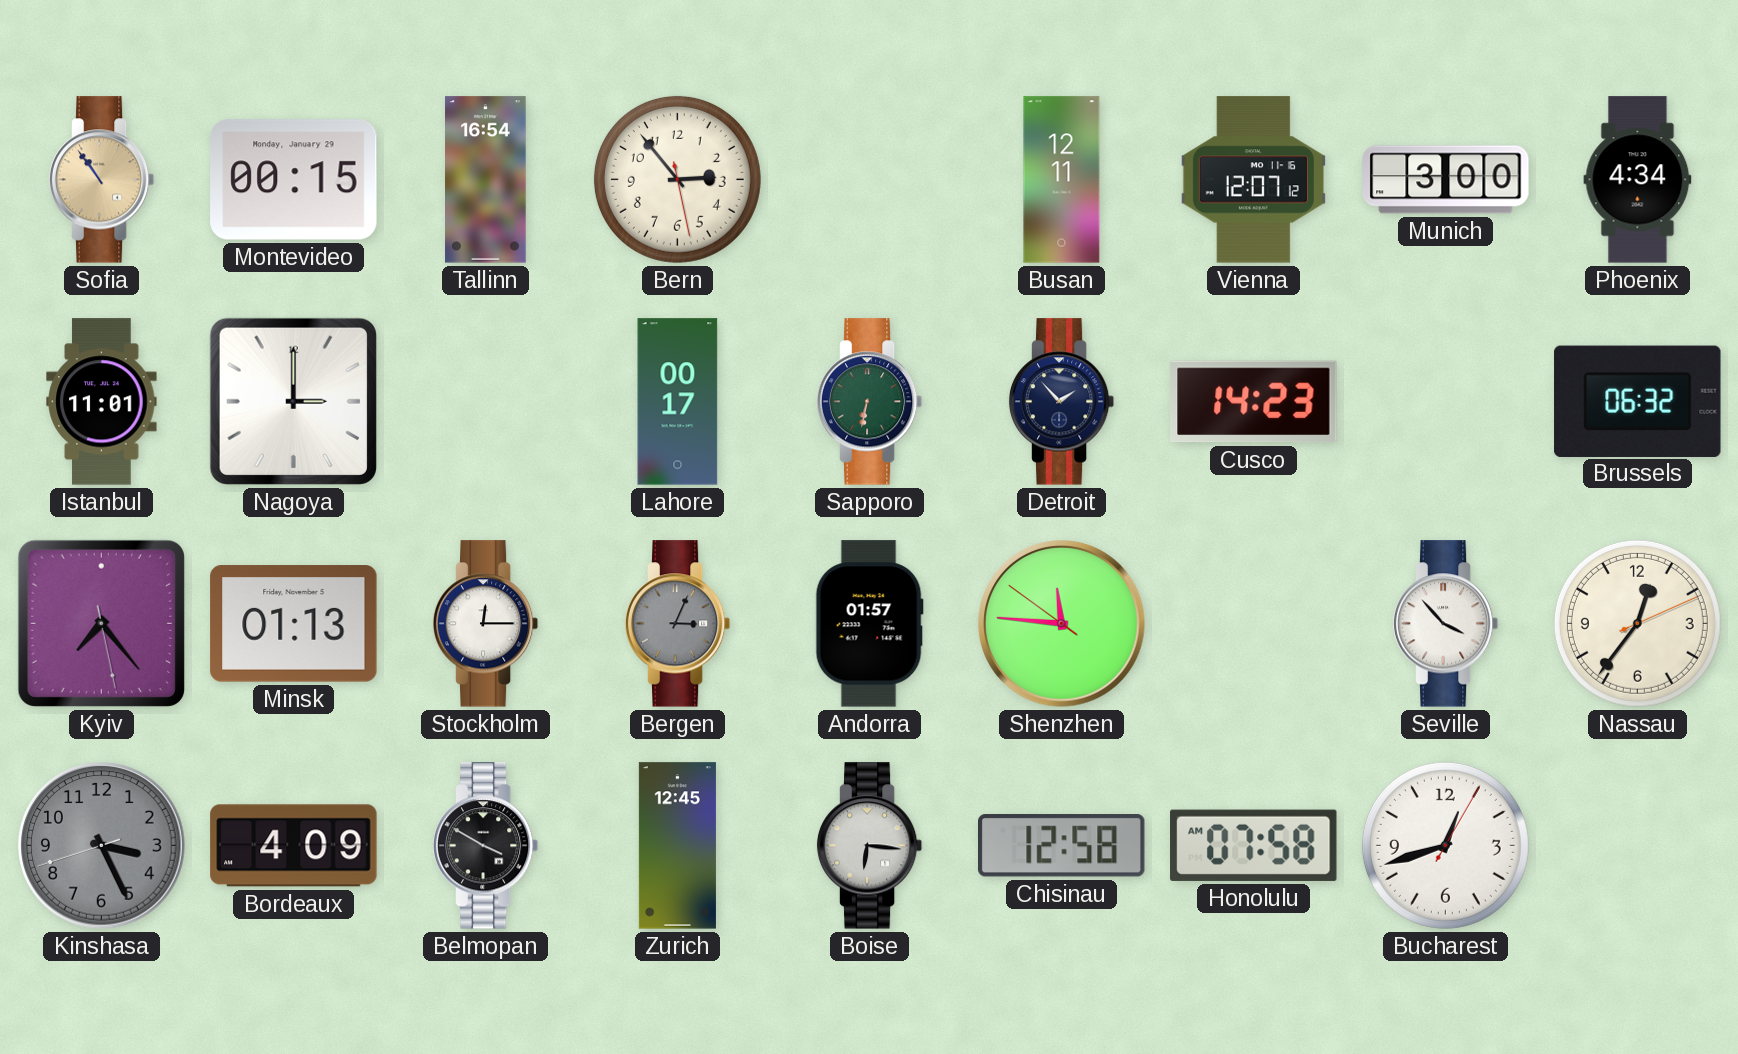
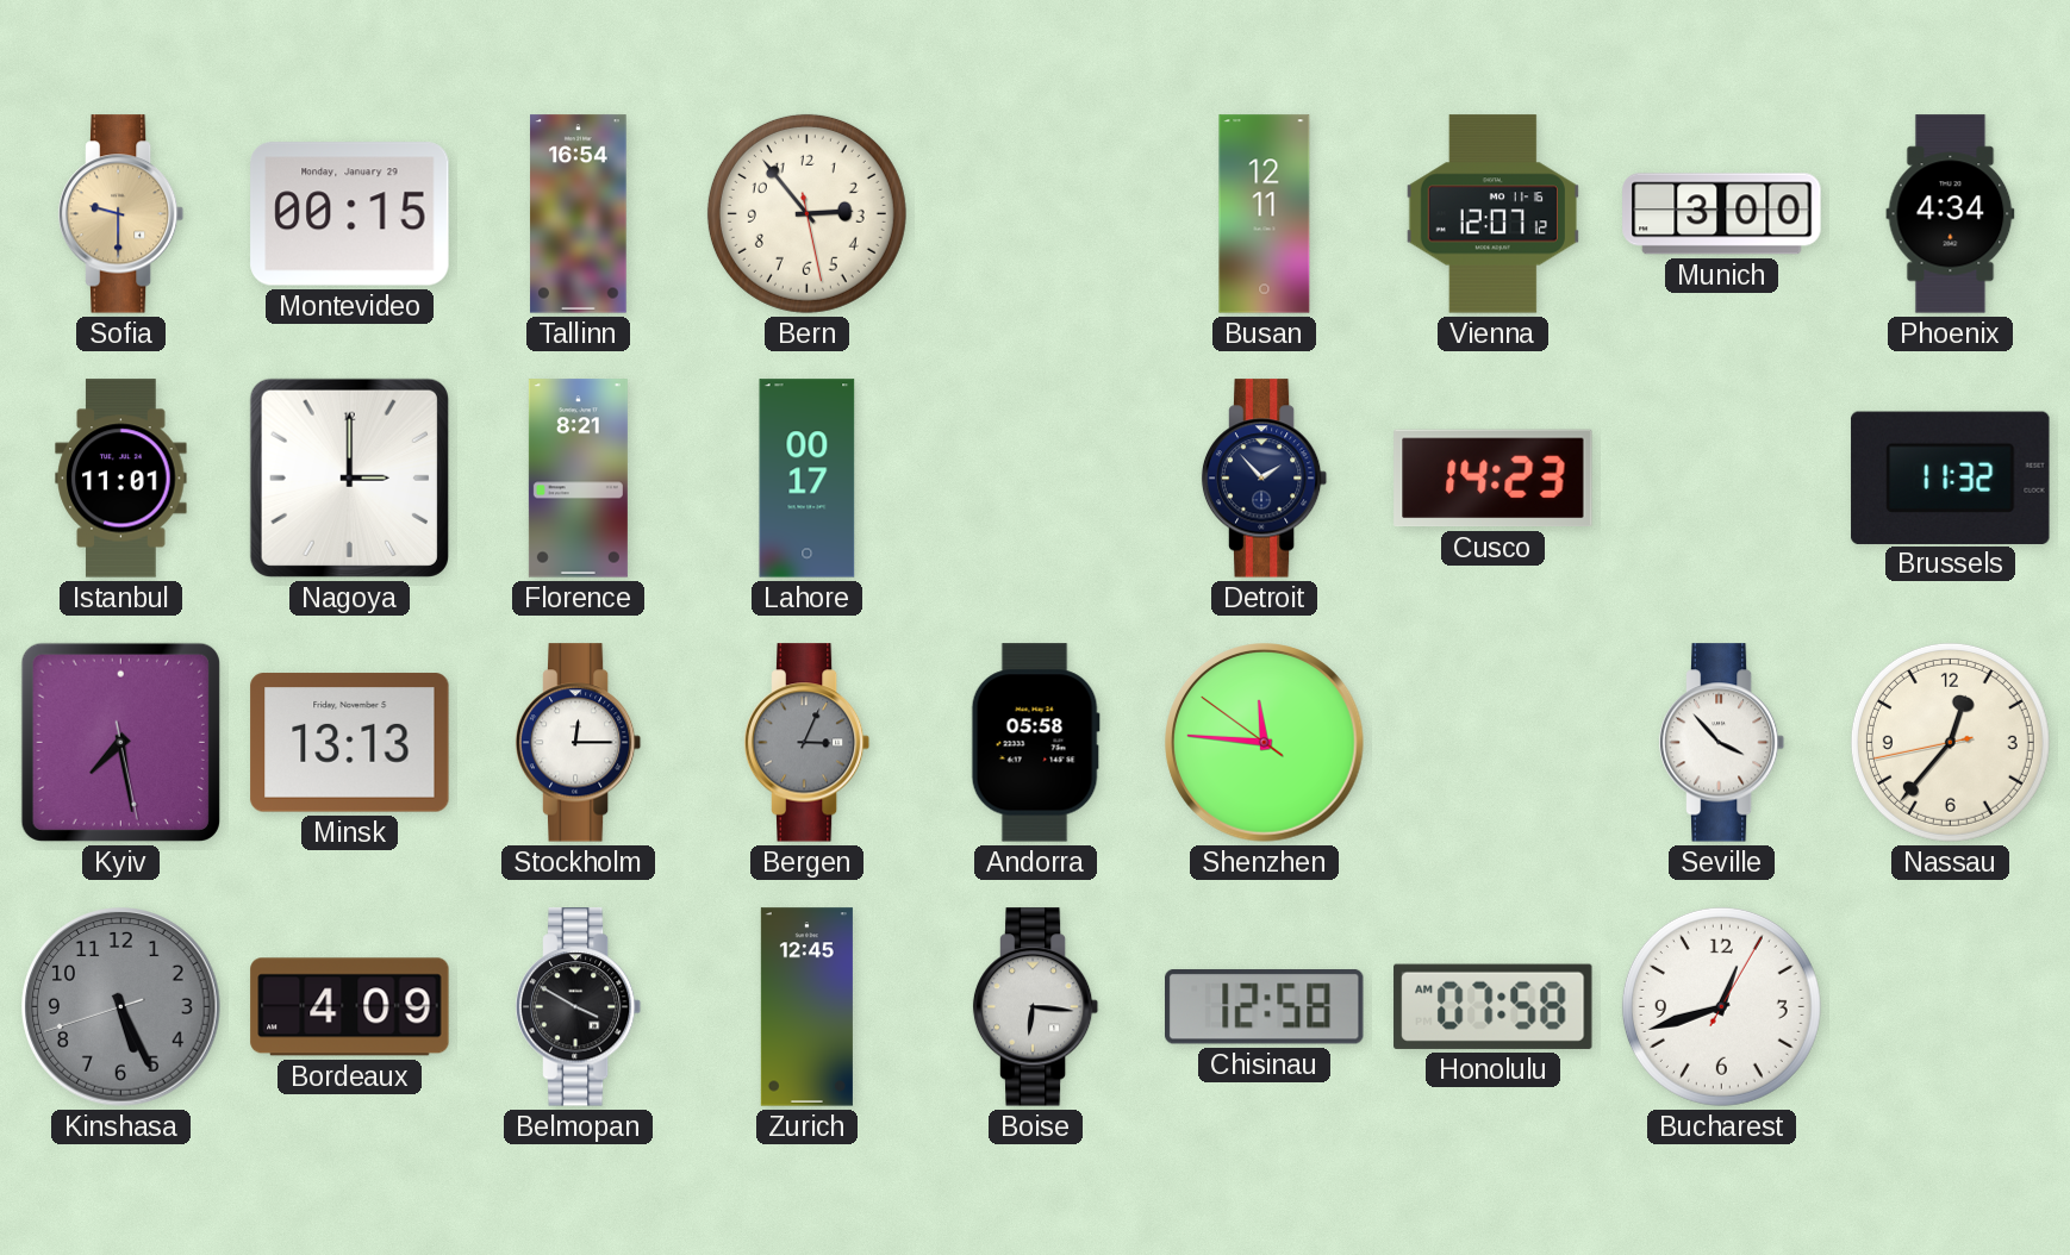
Sofia: 10:54 -> 9:30
Florence: none -> 8:21
Sapporo: 6:32 -> none
Brussels: 06:32 -> 11:32
Kyiv: 7:23 -> 7:28
Minsk: 01:13 -> 13:13
Andorra: 01:57 -> 05:58
Nassau: 12:36:11 -> 12:36:43
Kinshasa: 3:25 -> 5:25
